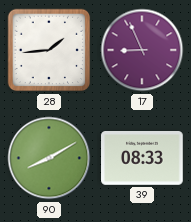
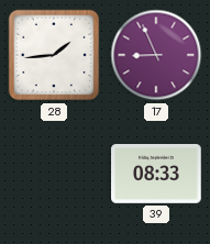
90: 8:10 -> none
